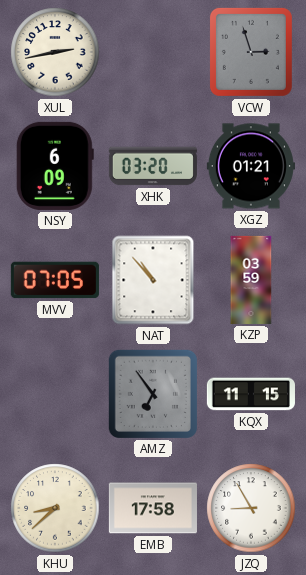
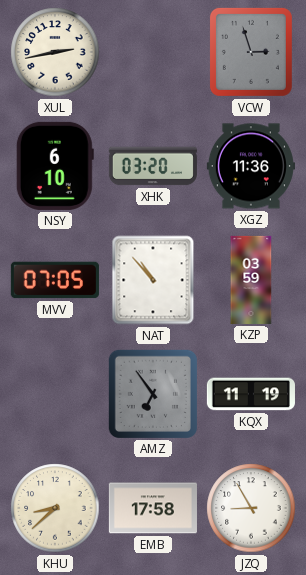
NSY: 6:09 -> 6:10
XGZ: 01:21 -> 11:36
KQX: 11:15 -> 11:19
